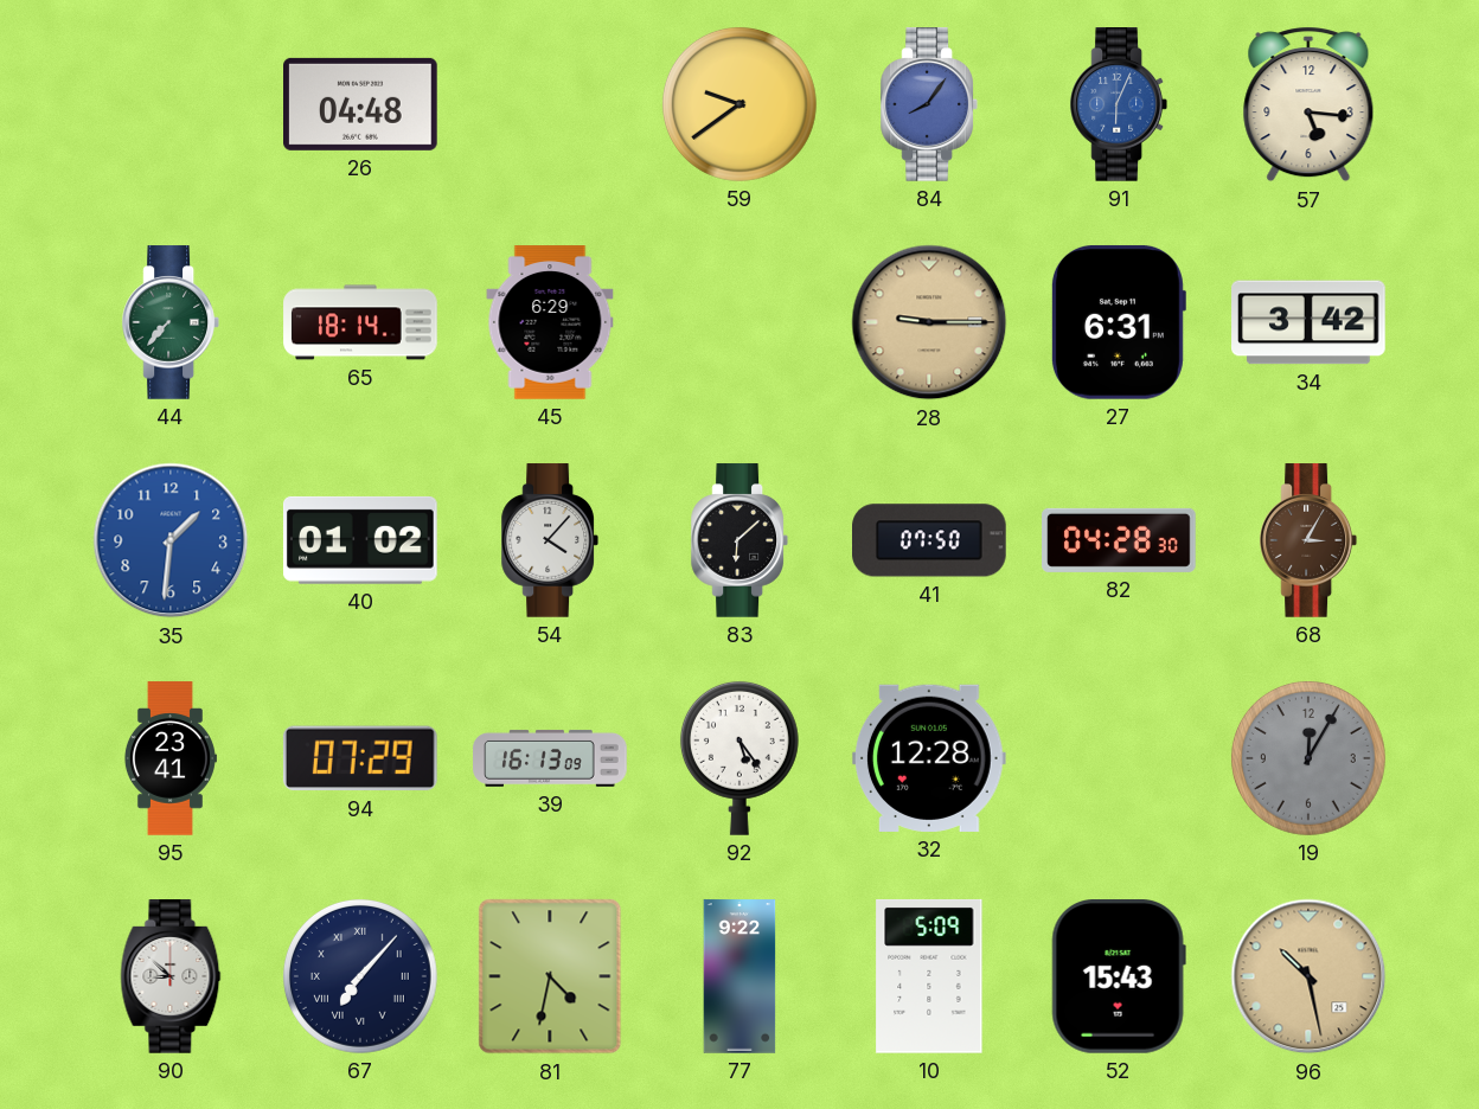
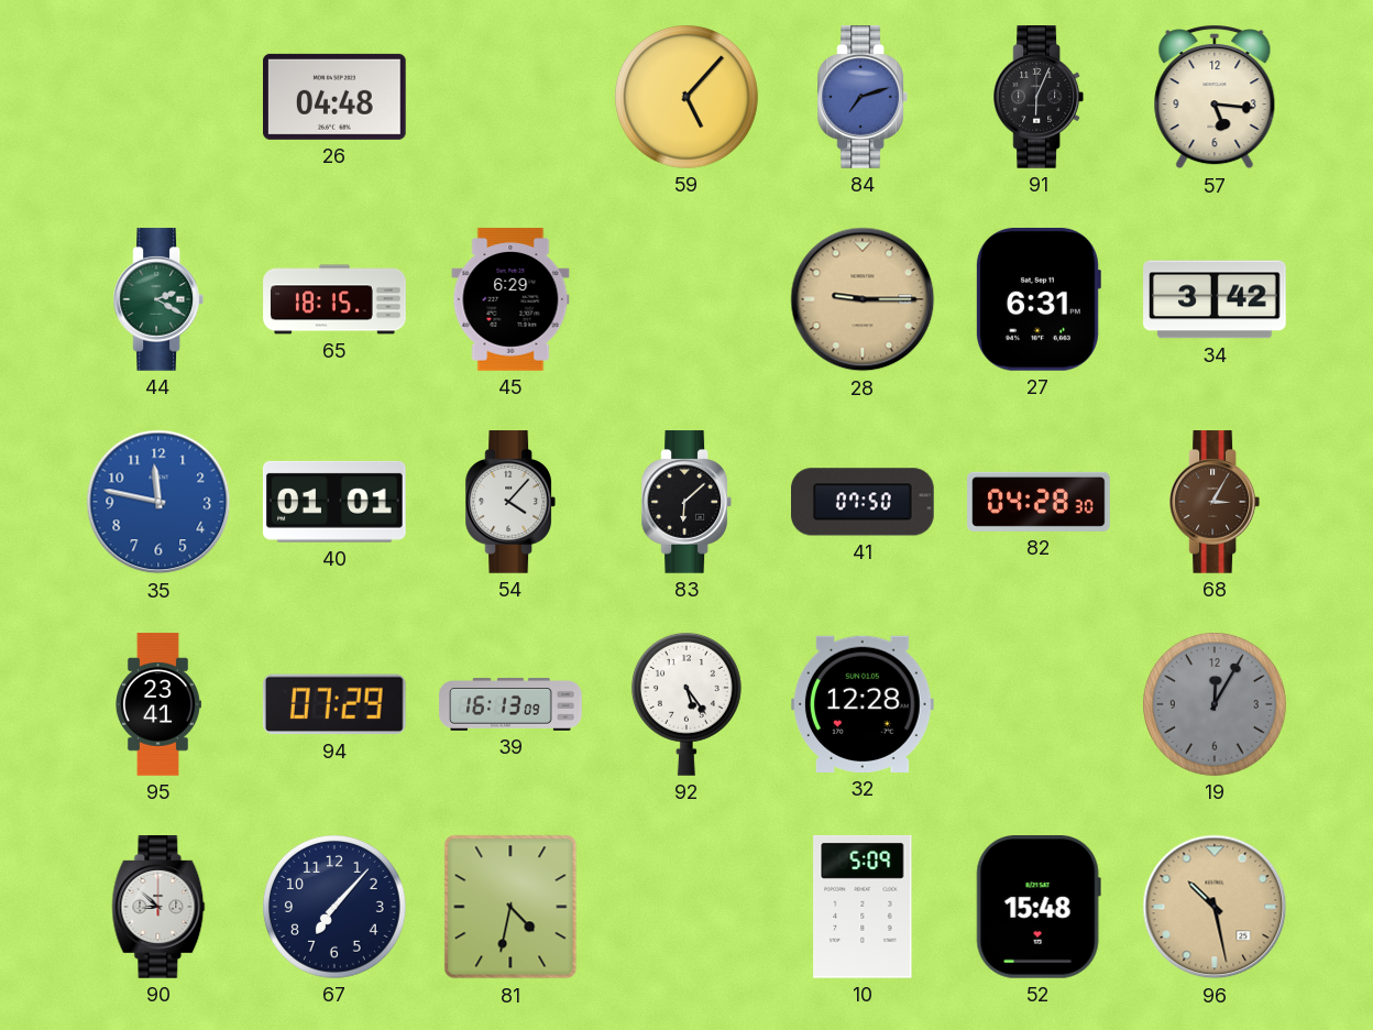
59: 9:39 -> 5:07
84: 8:06 -> 7:12
91 dial: blue -> black
44: 7:37 -> 2:20
65: 18:14 -> 18:15
35: 1:31 -> 11:47
40: 01:02 -> 01:01
67 numerals: Roman -> Arabic
77: 9:22 -> none
52: 15:43 -> 15:48
